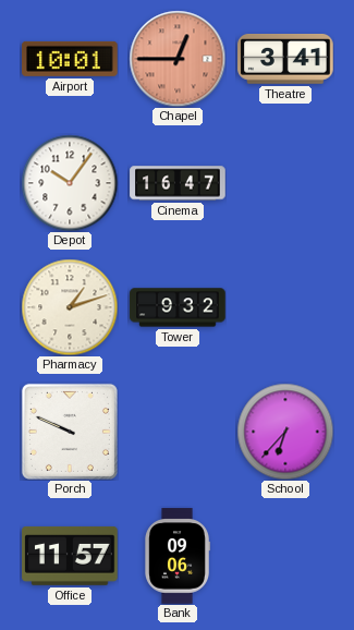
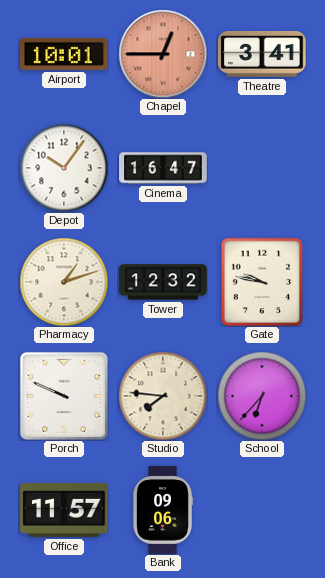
Tower: 9:32 -> 12:32
Gate: none -> 9:47
Studio: none -> 7:46
